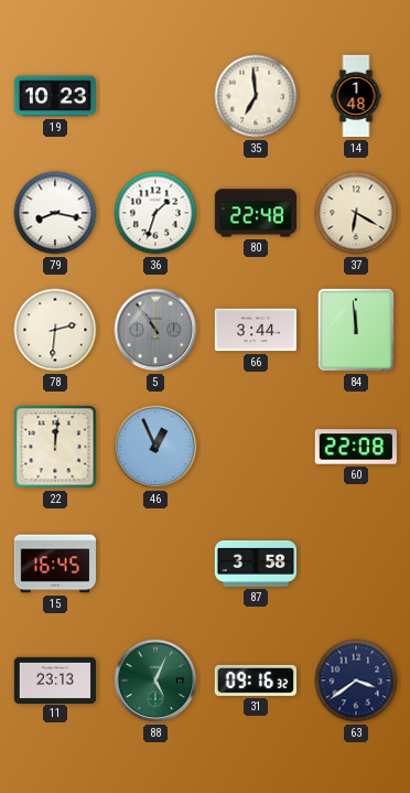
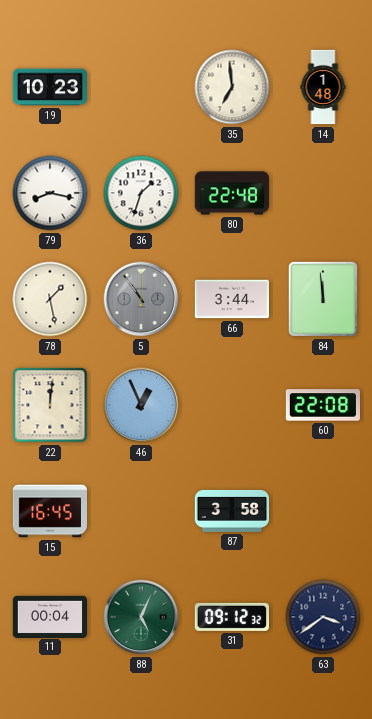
37: 6:20 -> none
78: 2:31 -> 1:28
11: 23:13 -> 00:04
31: 09:16 -> 09:12
